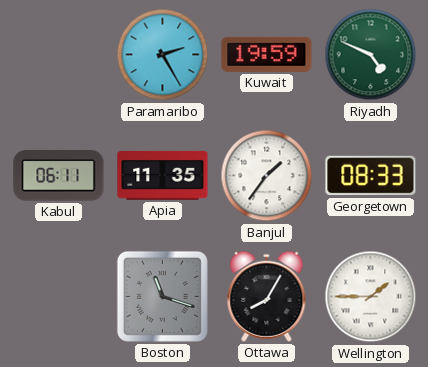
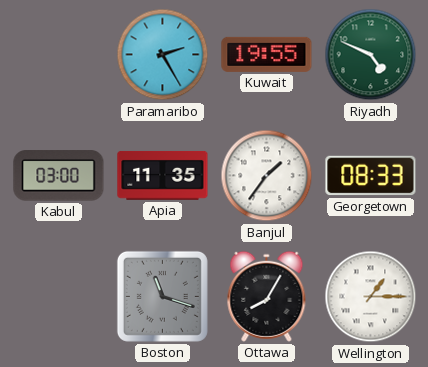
Kuwait: 19:59 -> 19:55
Kabul: 06:11 -> 03:00
Wellington: 1:45 -> 1:15
